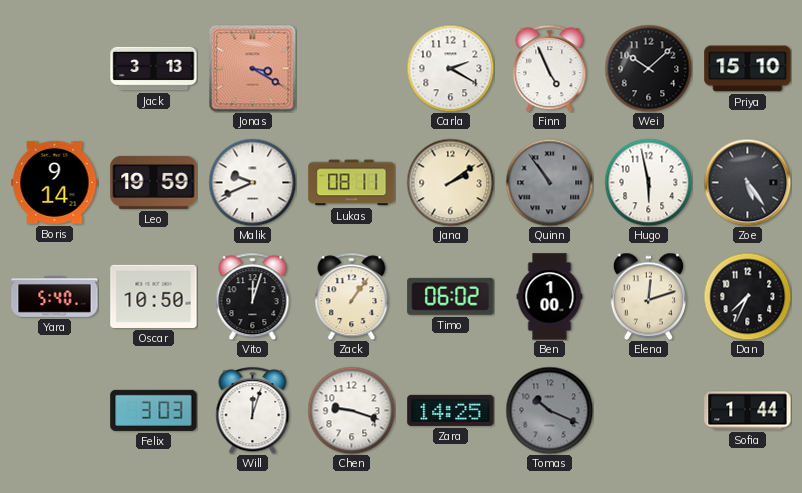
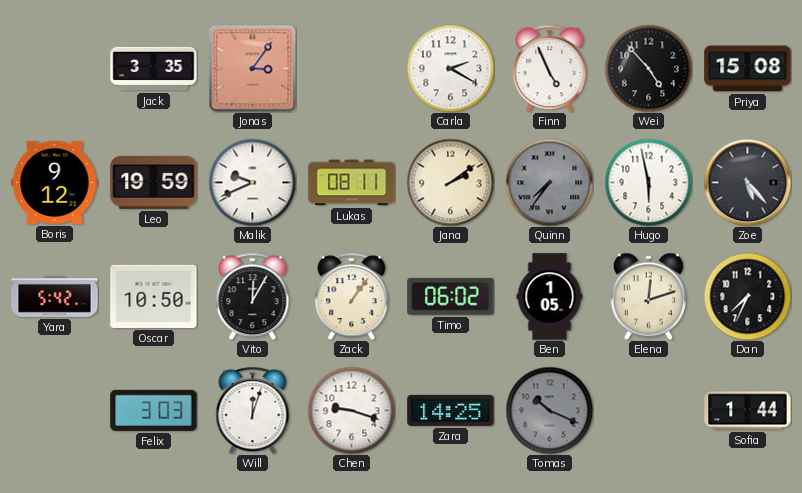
Jack: 3:13 -> 3:35
Jonas: 3:20 -> 3:06
Wei: 10:08 -> 4:53
Priya: 15:10 -> 15:08
Boris: 9:14 -> 9:12
Quinn: 10:54 -> 7:36
Zoe: 5:24 -> 5:23
Yara: 5:40 -> 5:42
Vito: 12:03 -> 12:05
Ben: 1:00 -> 1:05
